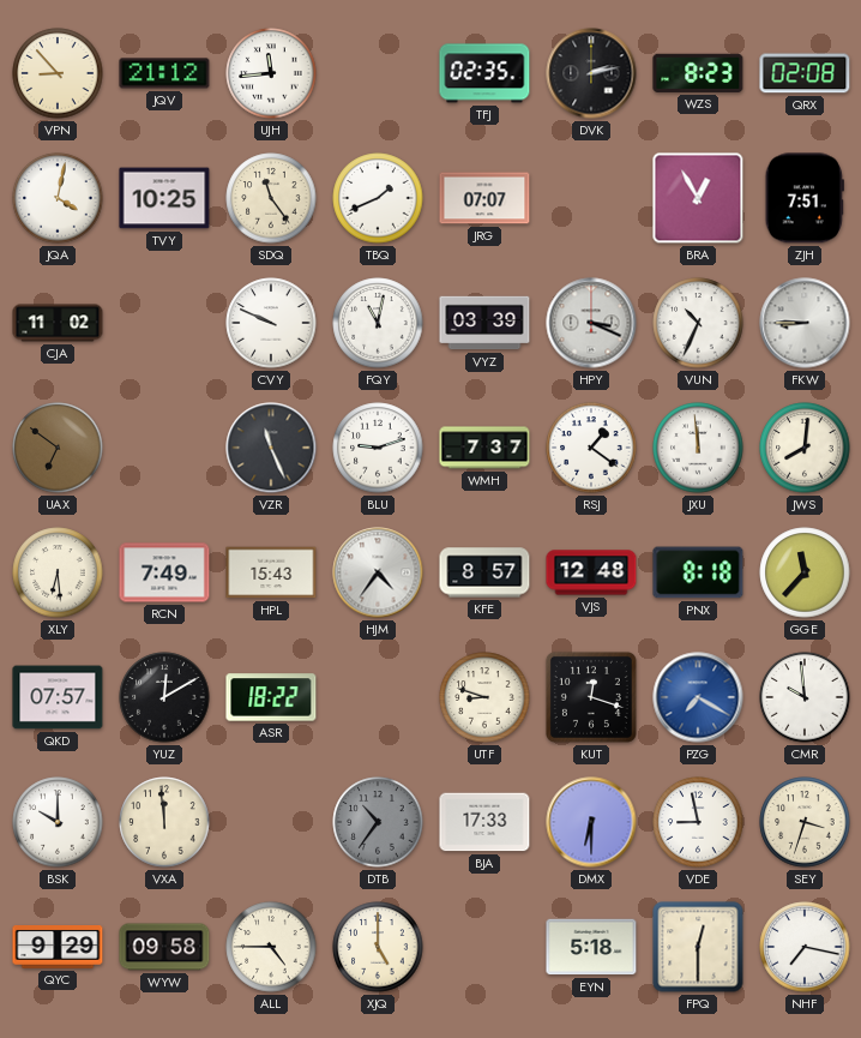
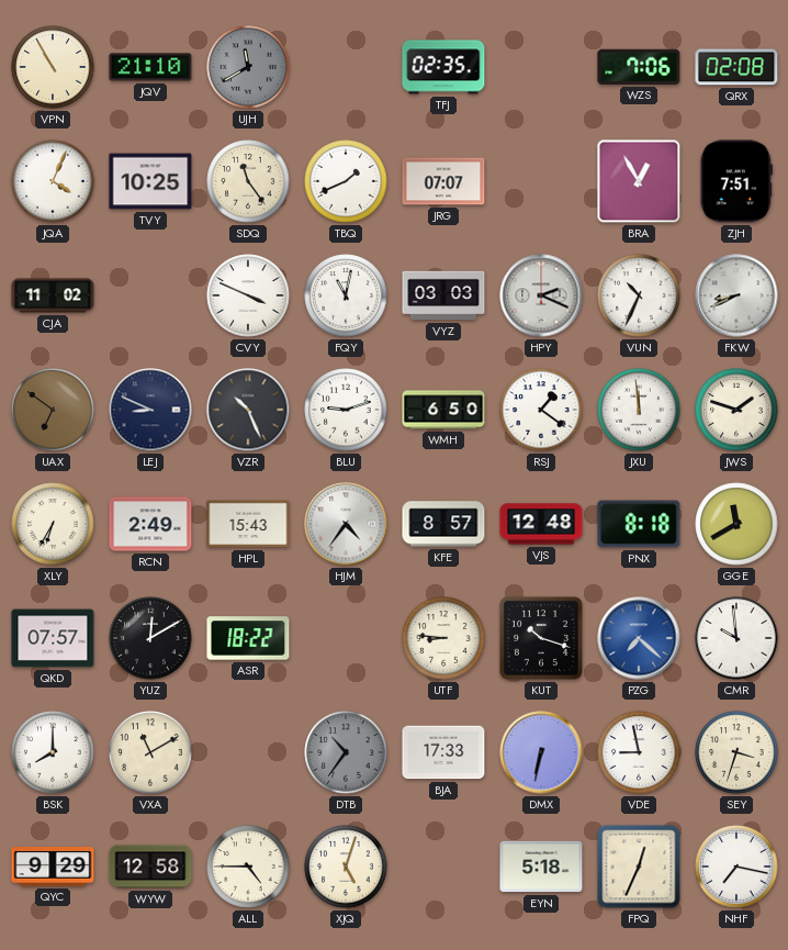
VPN: 8:53 -> 10:55
JQV: 21:12 -> 21:10
UJH: 11:44 -> 11:40
UJH dial: white -> grey
DVK: 2:13 -> none
WZS: 8:23 -> 7:06
JQA: 4:02 -> 4:04
CVY: 9:49 -> 3:49
VYZ: 03:39 -> 03:03
HPY: 3:19 -> 2:19
FKW: 8:45 -> 8:41
LEJ: none -> 8:49
VZR: 11:26 -> 10:26
WMH: 7:37 -> 6:50
JWS: 8:01 -> 1:48
XLY: 6:29 -> 6:35
RCN: 7:49 -> 2:49
GGE: 11:37 -> 11:40
UTF: 8:48 -> 8:46
KUT: 12:18 -> 10:18
PZG: 7:20 -> 7:22
BSK: 10:00 -> 8:00
VXA: 11:59 -> 11:10
DMX: 6:30 -> 6:32
WYW: 09:58 -> 12:58
XJQ: 5:00 -> 5:03
FPQ: 12:30 -> 12:34
